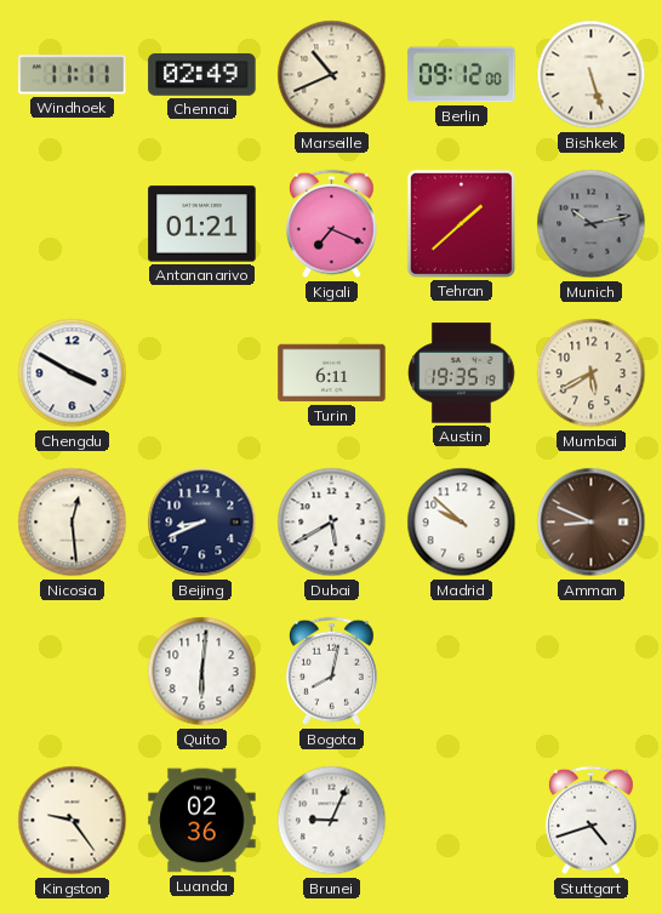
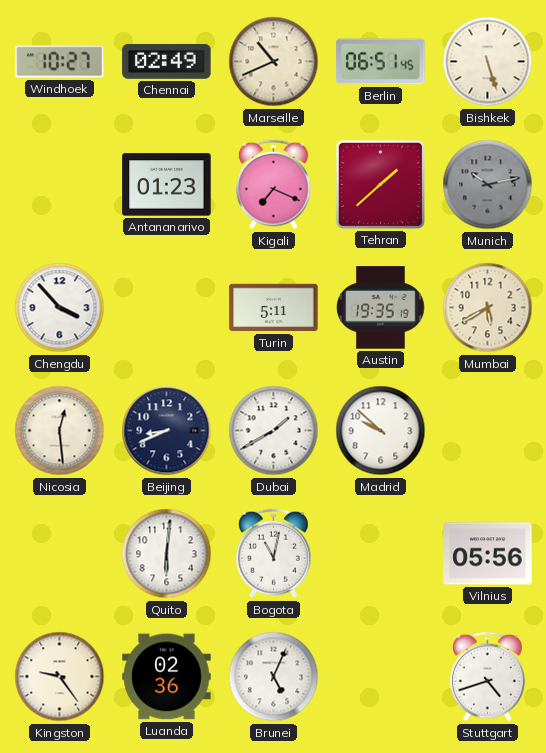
Windhoek: 11:11 -> 10:27
Berlin: 09:12 -> 06:51
Antananarivo: 01:21 -> 01:23
Chengdu: 3:50 -> 3:53
Turin: 6:11 -> 5:11
Dubai: 5:40 -> 1:40
Amman: 8:49 -> none
Bogota: 8:02 -> 11:02
Vilnius: none -> 05:56
Brunei: 9:04 -> 5:04
